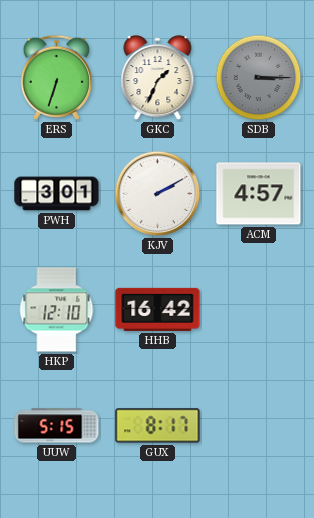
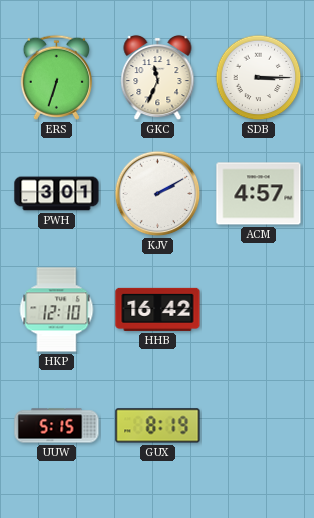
GKC: 1:34 -> 11:34
SDB dial: grey -> white
GUX: 8:17 -> 8:19
